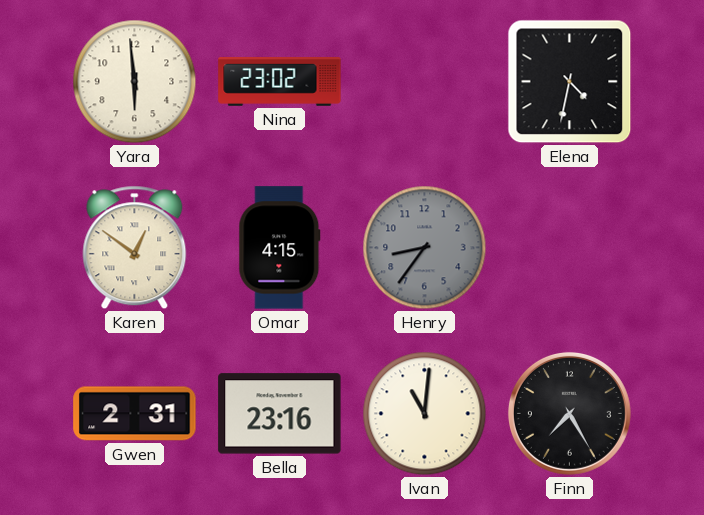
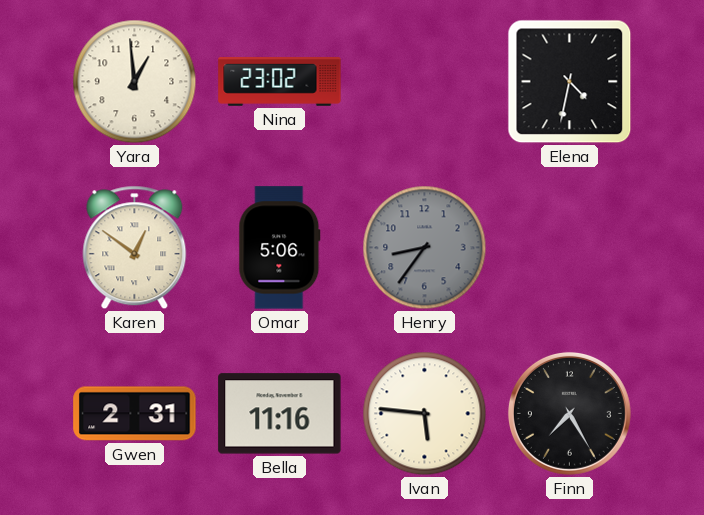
Yara: 5:59 -> 12:59
Omar: 4:15 -> 5:06
Bella: 23:16 -> 11:16
Ivan: 11:01 -> 5:46
